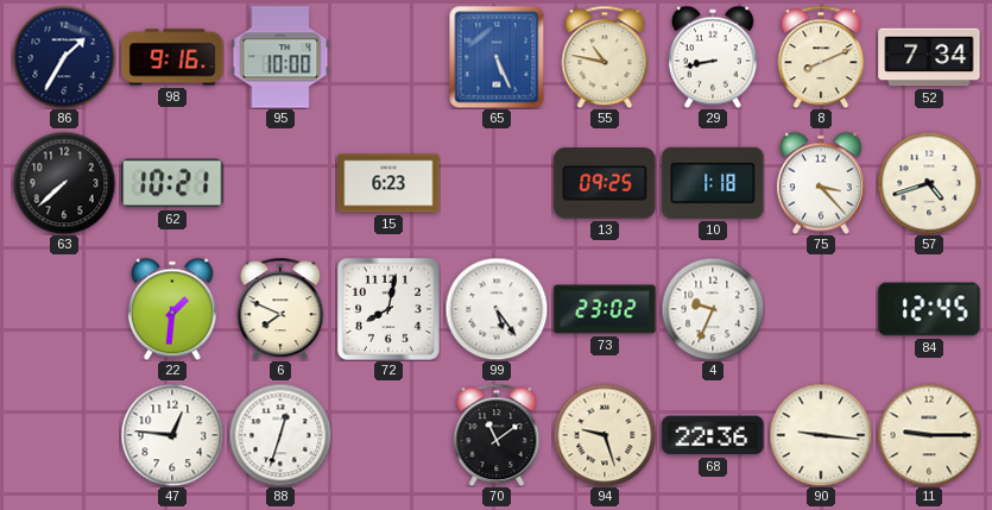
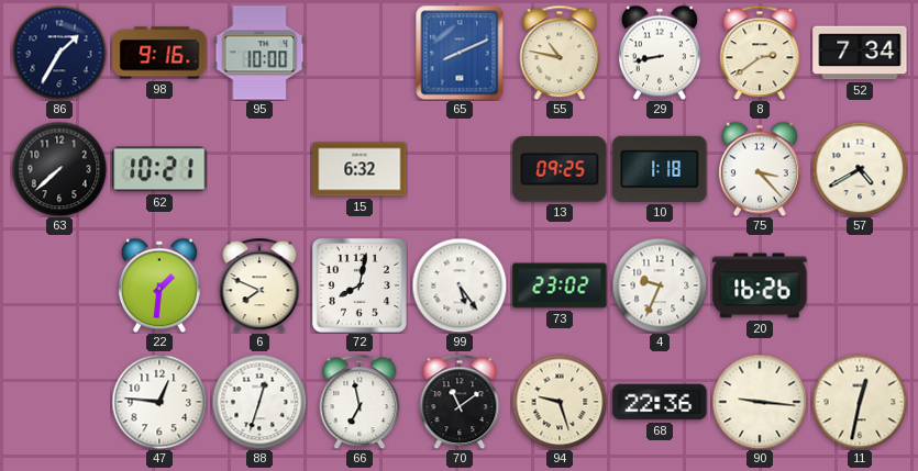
65: 5:26 -> 8:11
8: 8:11 -> 2:39
15: 6:23 -> 6:32
57: 4:42 -> 4:40
20: none -> 16:26
84: 12:45 -> none
66: none -> 6:58
11: 9:15 -> 12:32
